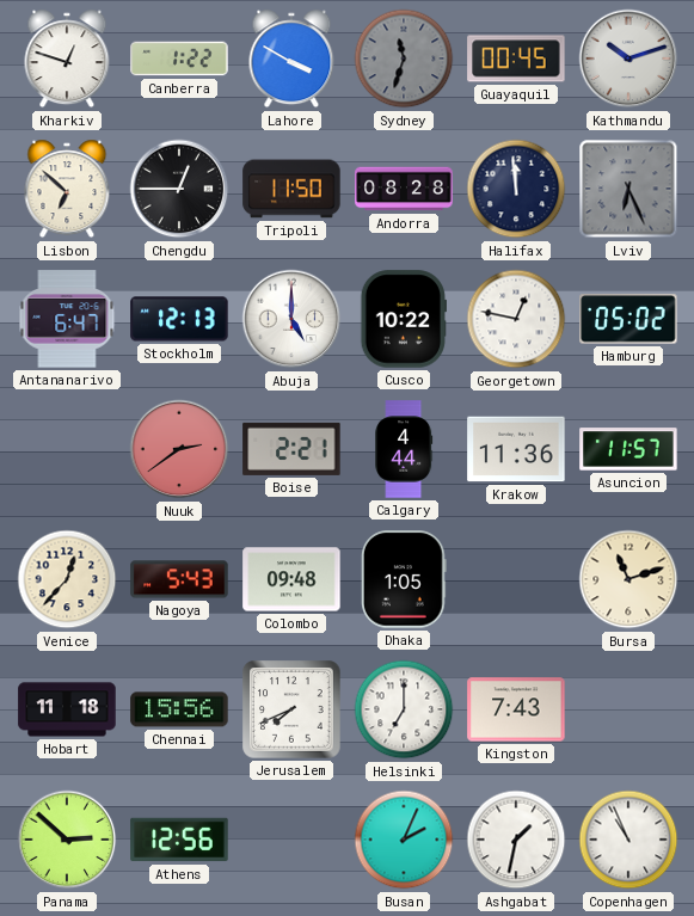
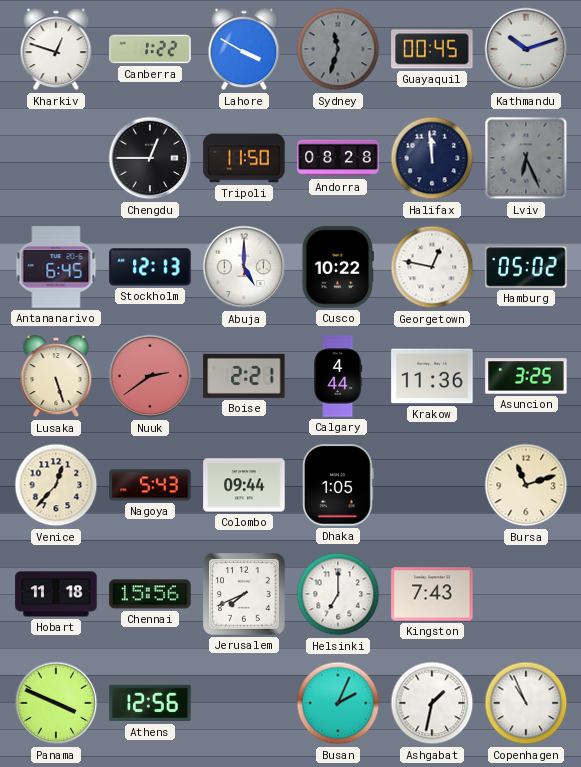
Lisbon: 6:52 -> none
Antananarivo: 6:47 -> 6:45
Lusaka: none -> 5:27
Asuncion: 11:57 -> 3:25
Colombo: 09:48 -> 09:44
Panama: 2:52 -> 3:49
